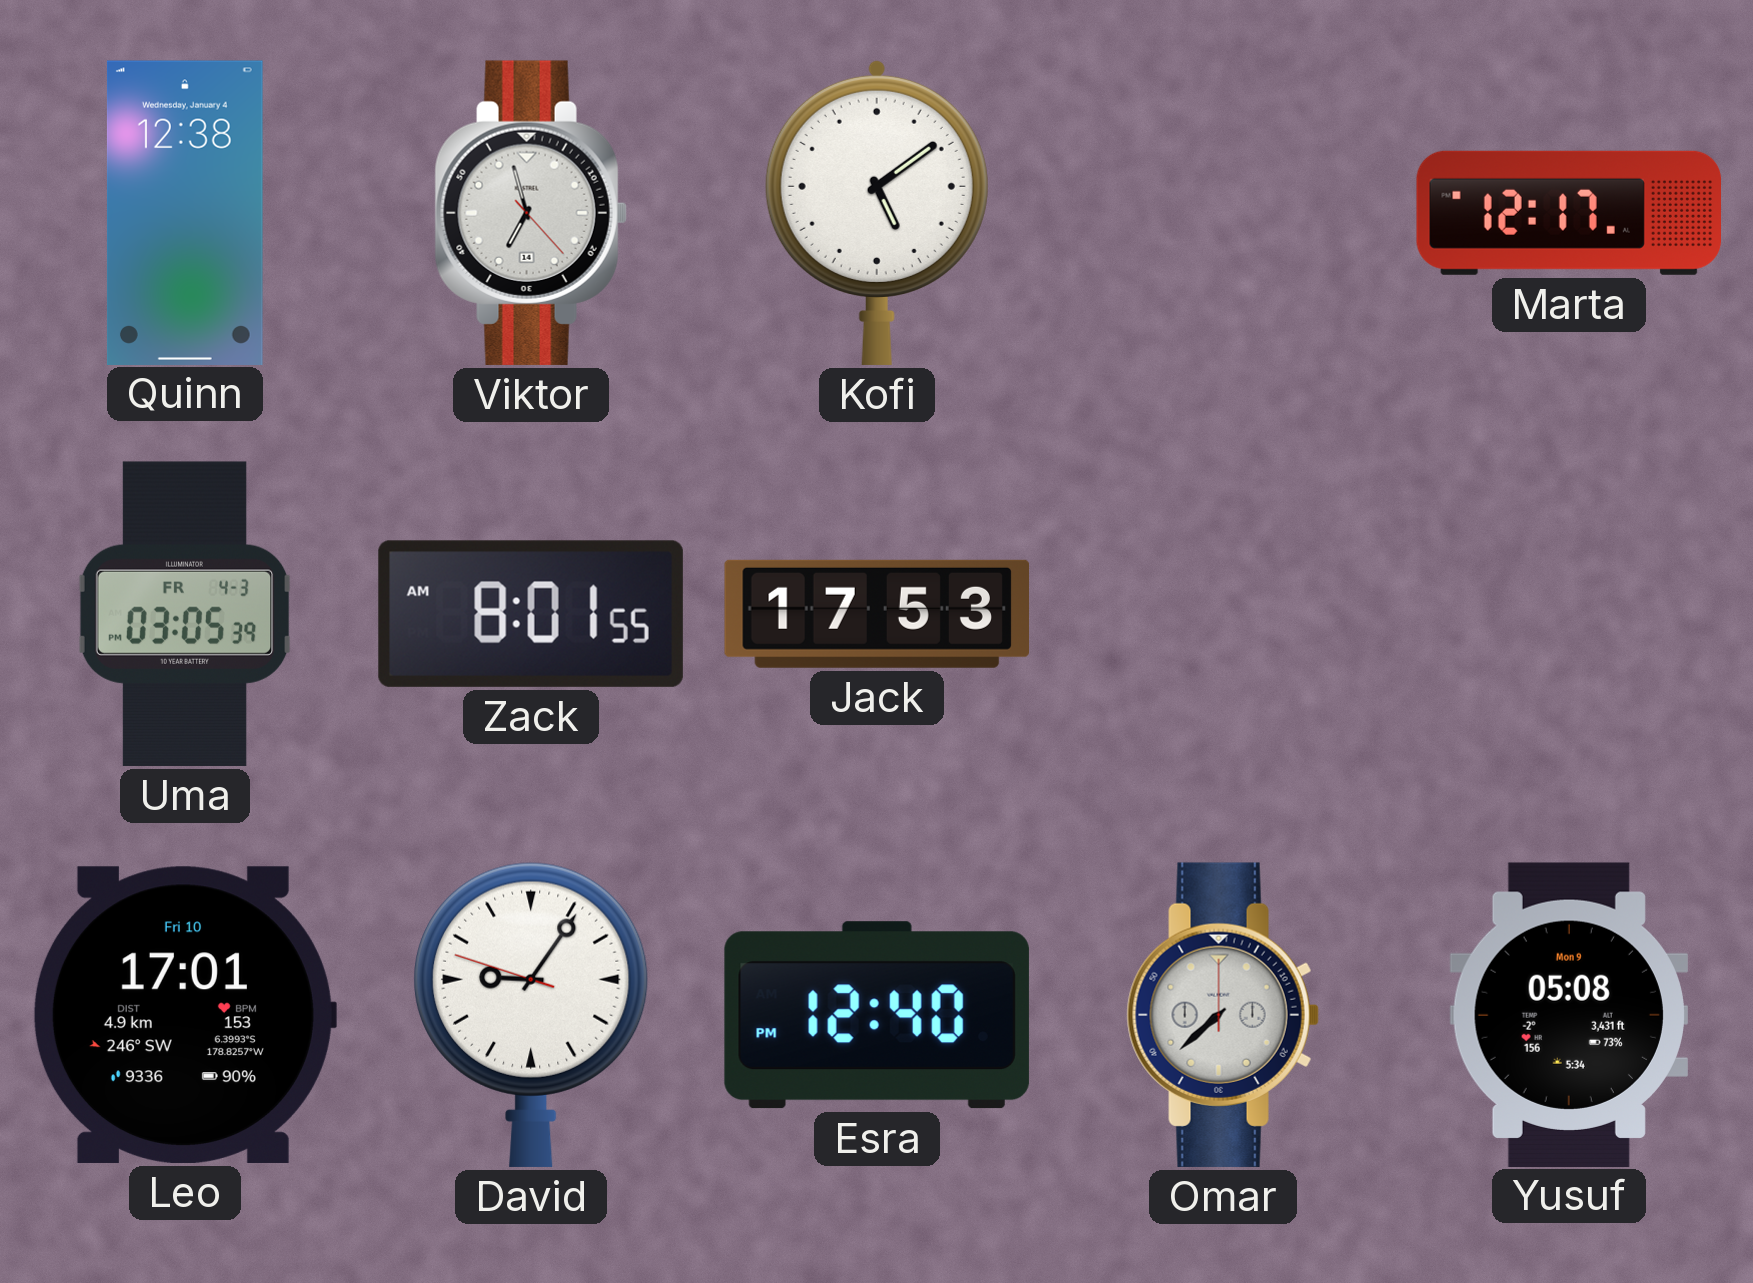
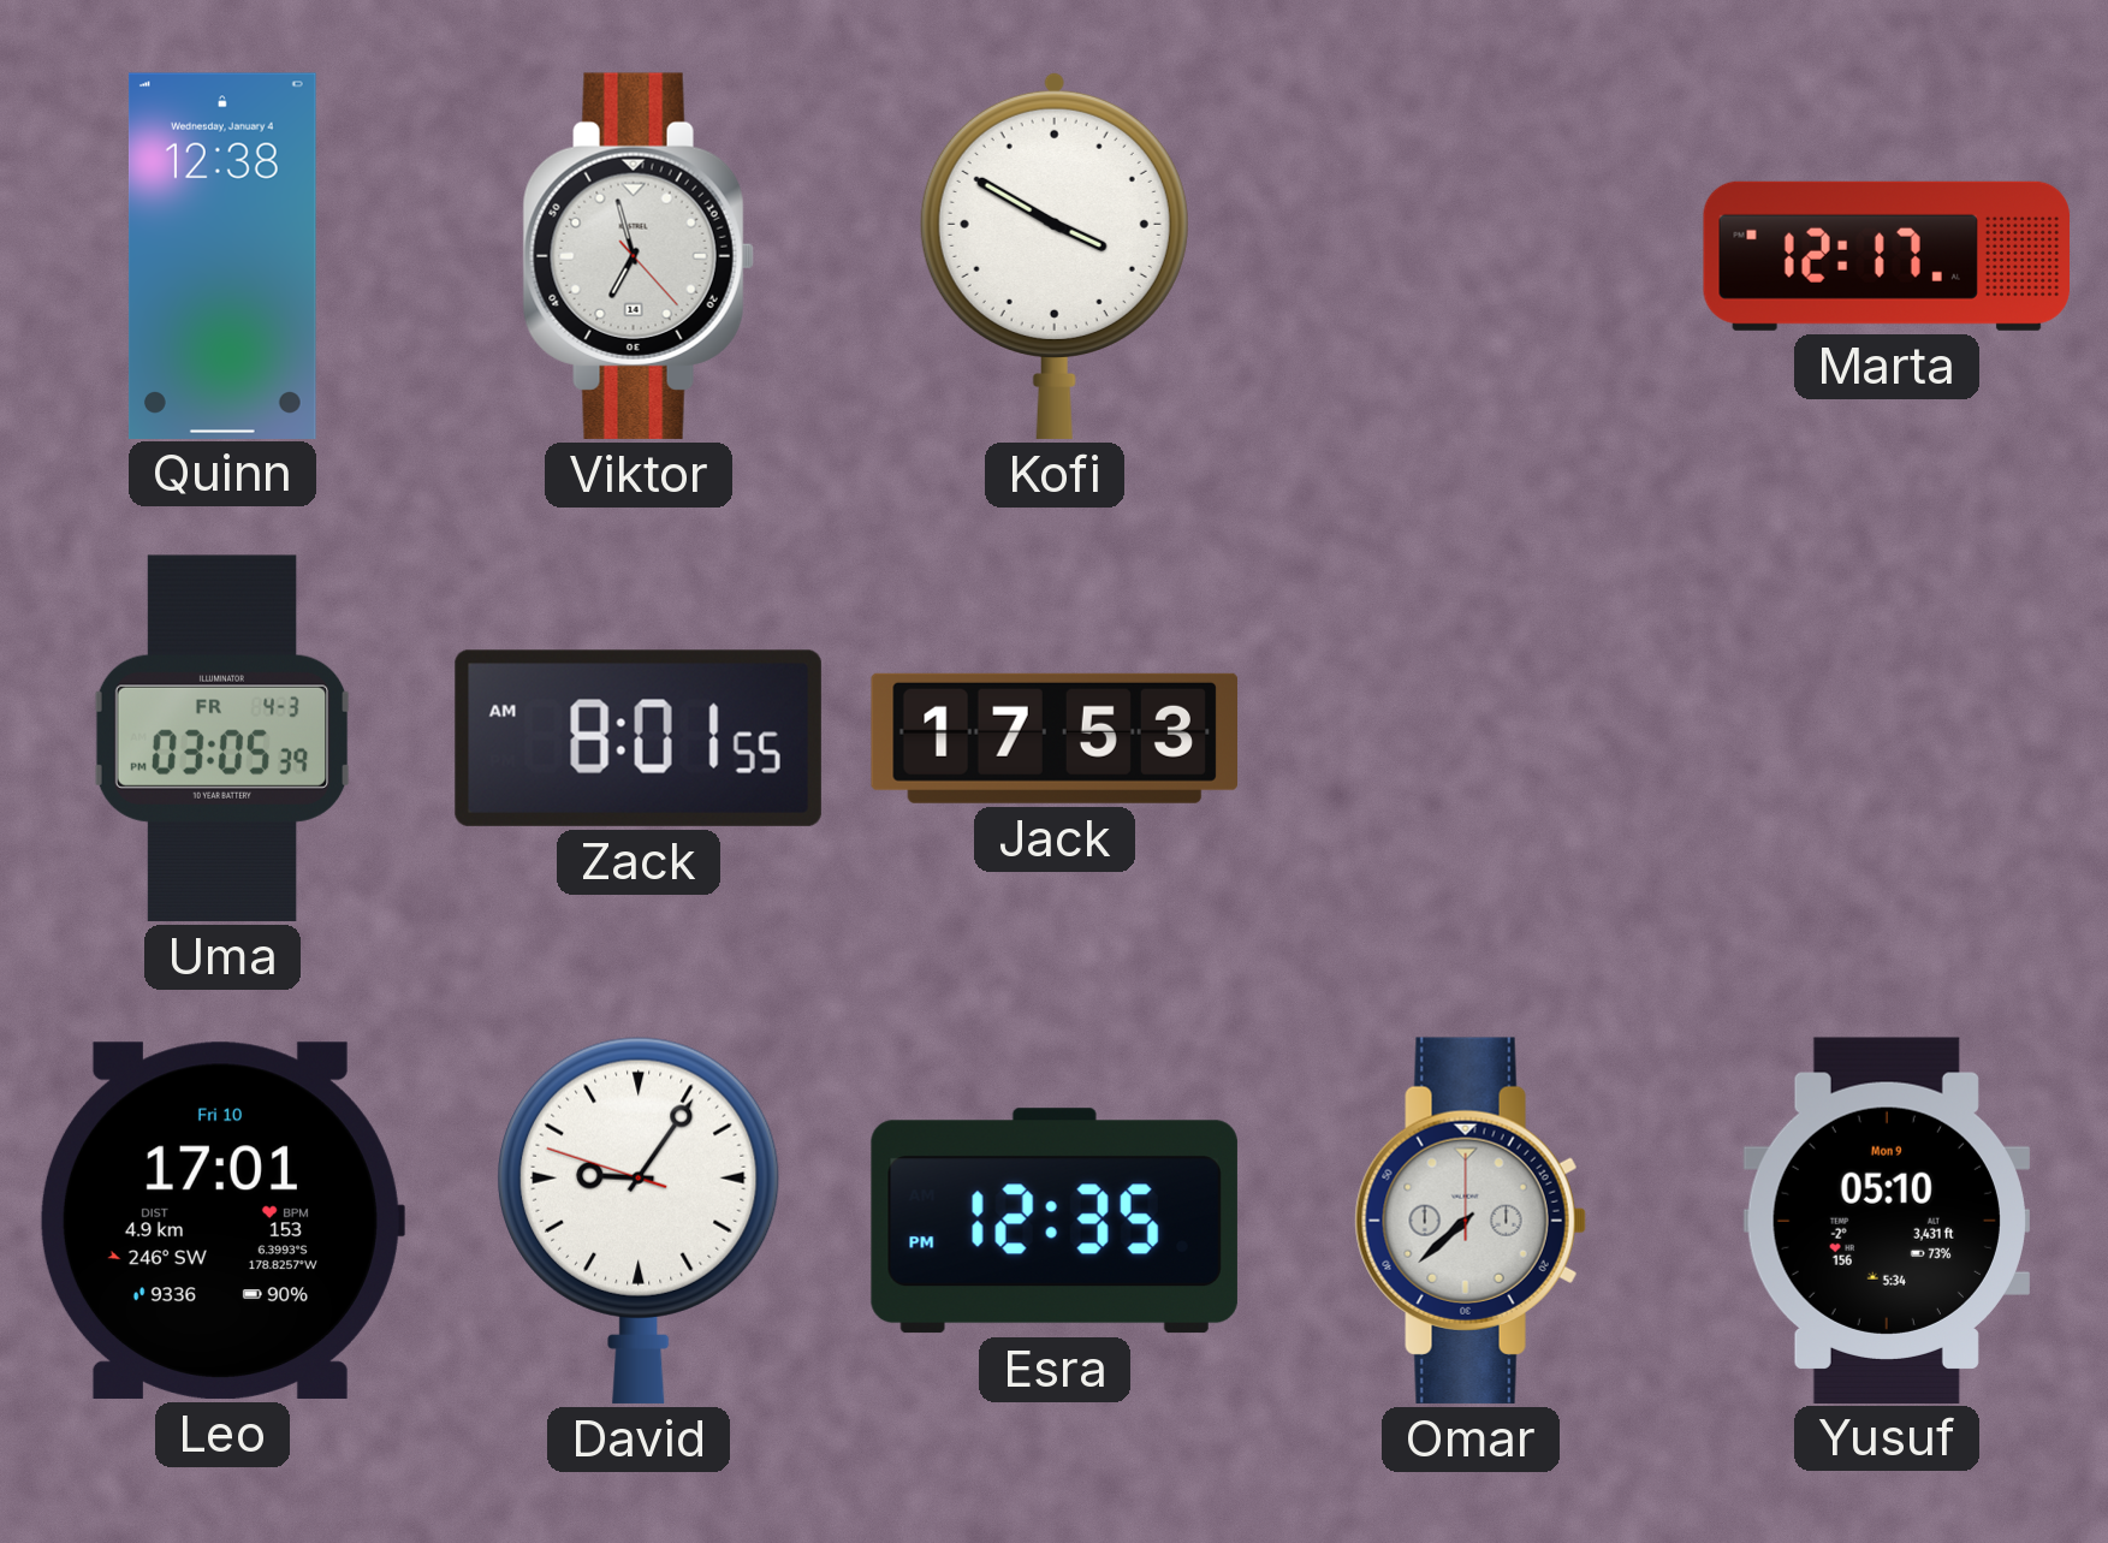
Kofi: 5:09 -> 3:50
Esra: 12:40 -> 12:35
Yusuf: 05:08 -> 05:10
